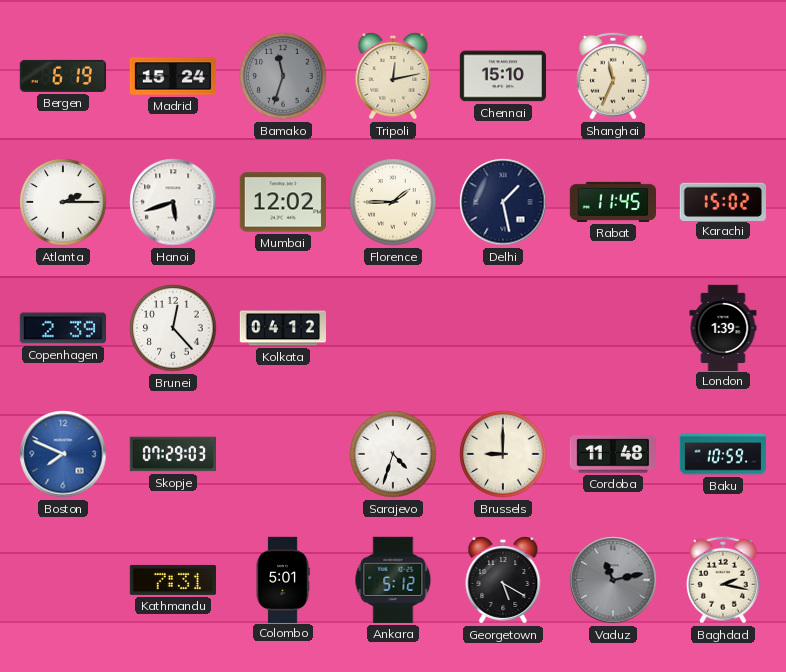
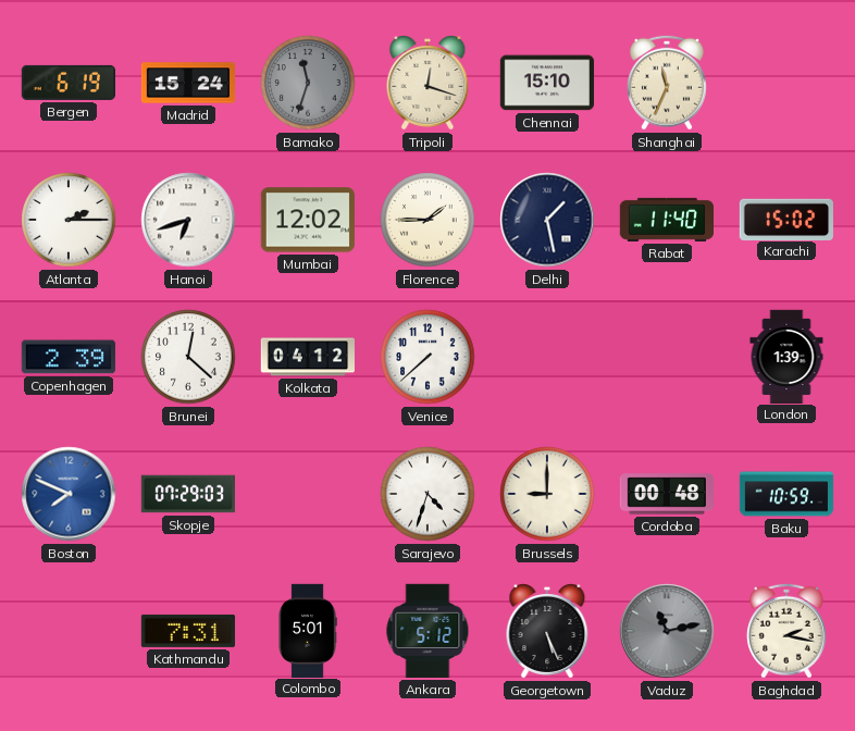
Tripoli: 12:13 -> 12:18
Hanoi: 5:42 -> 6:42
Rabat: 11:45 -> 11:40
Brunei: 12:23 -> 12:22
Venice: none -> 7:38
Cordoba: 11:48 -> 00:48
Georgetown: 5:20 -> 5:26
